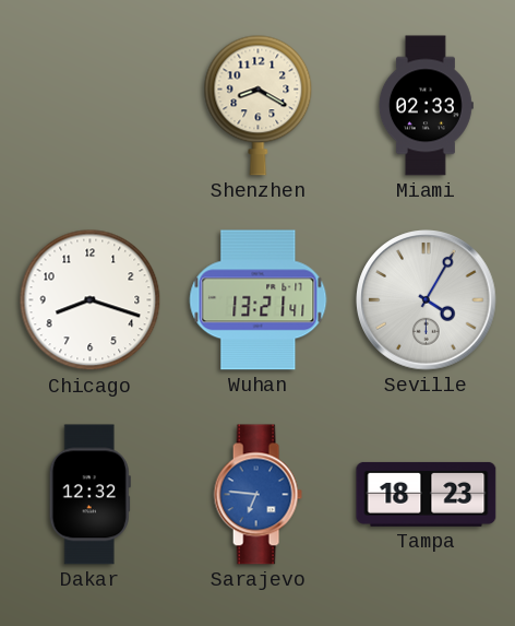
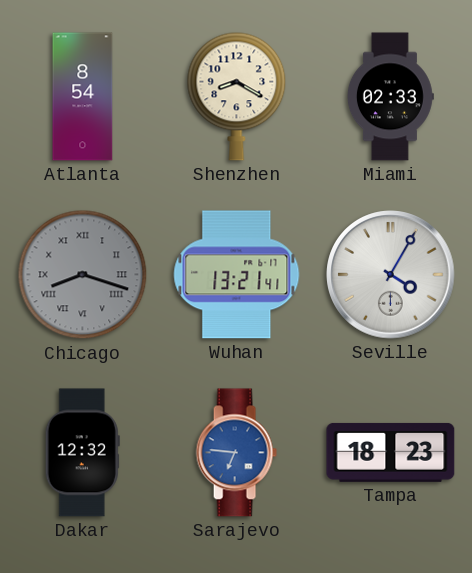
Atlanta: none -> 8:54
Chicago dial: white -> grey
Chicago numerals: Arabic -> Roman
